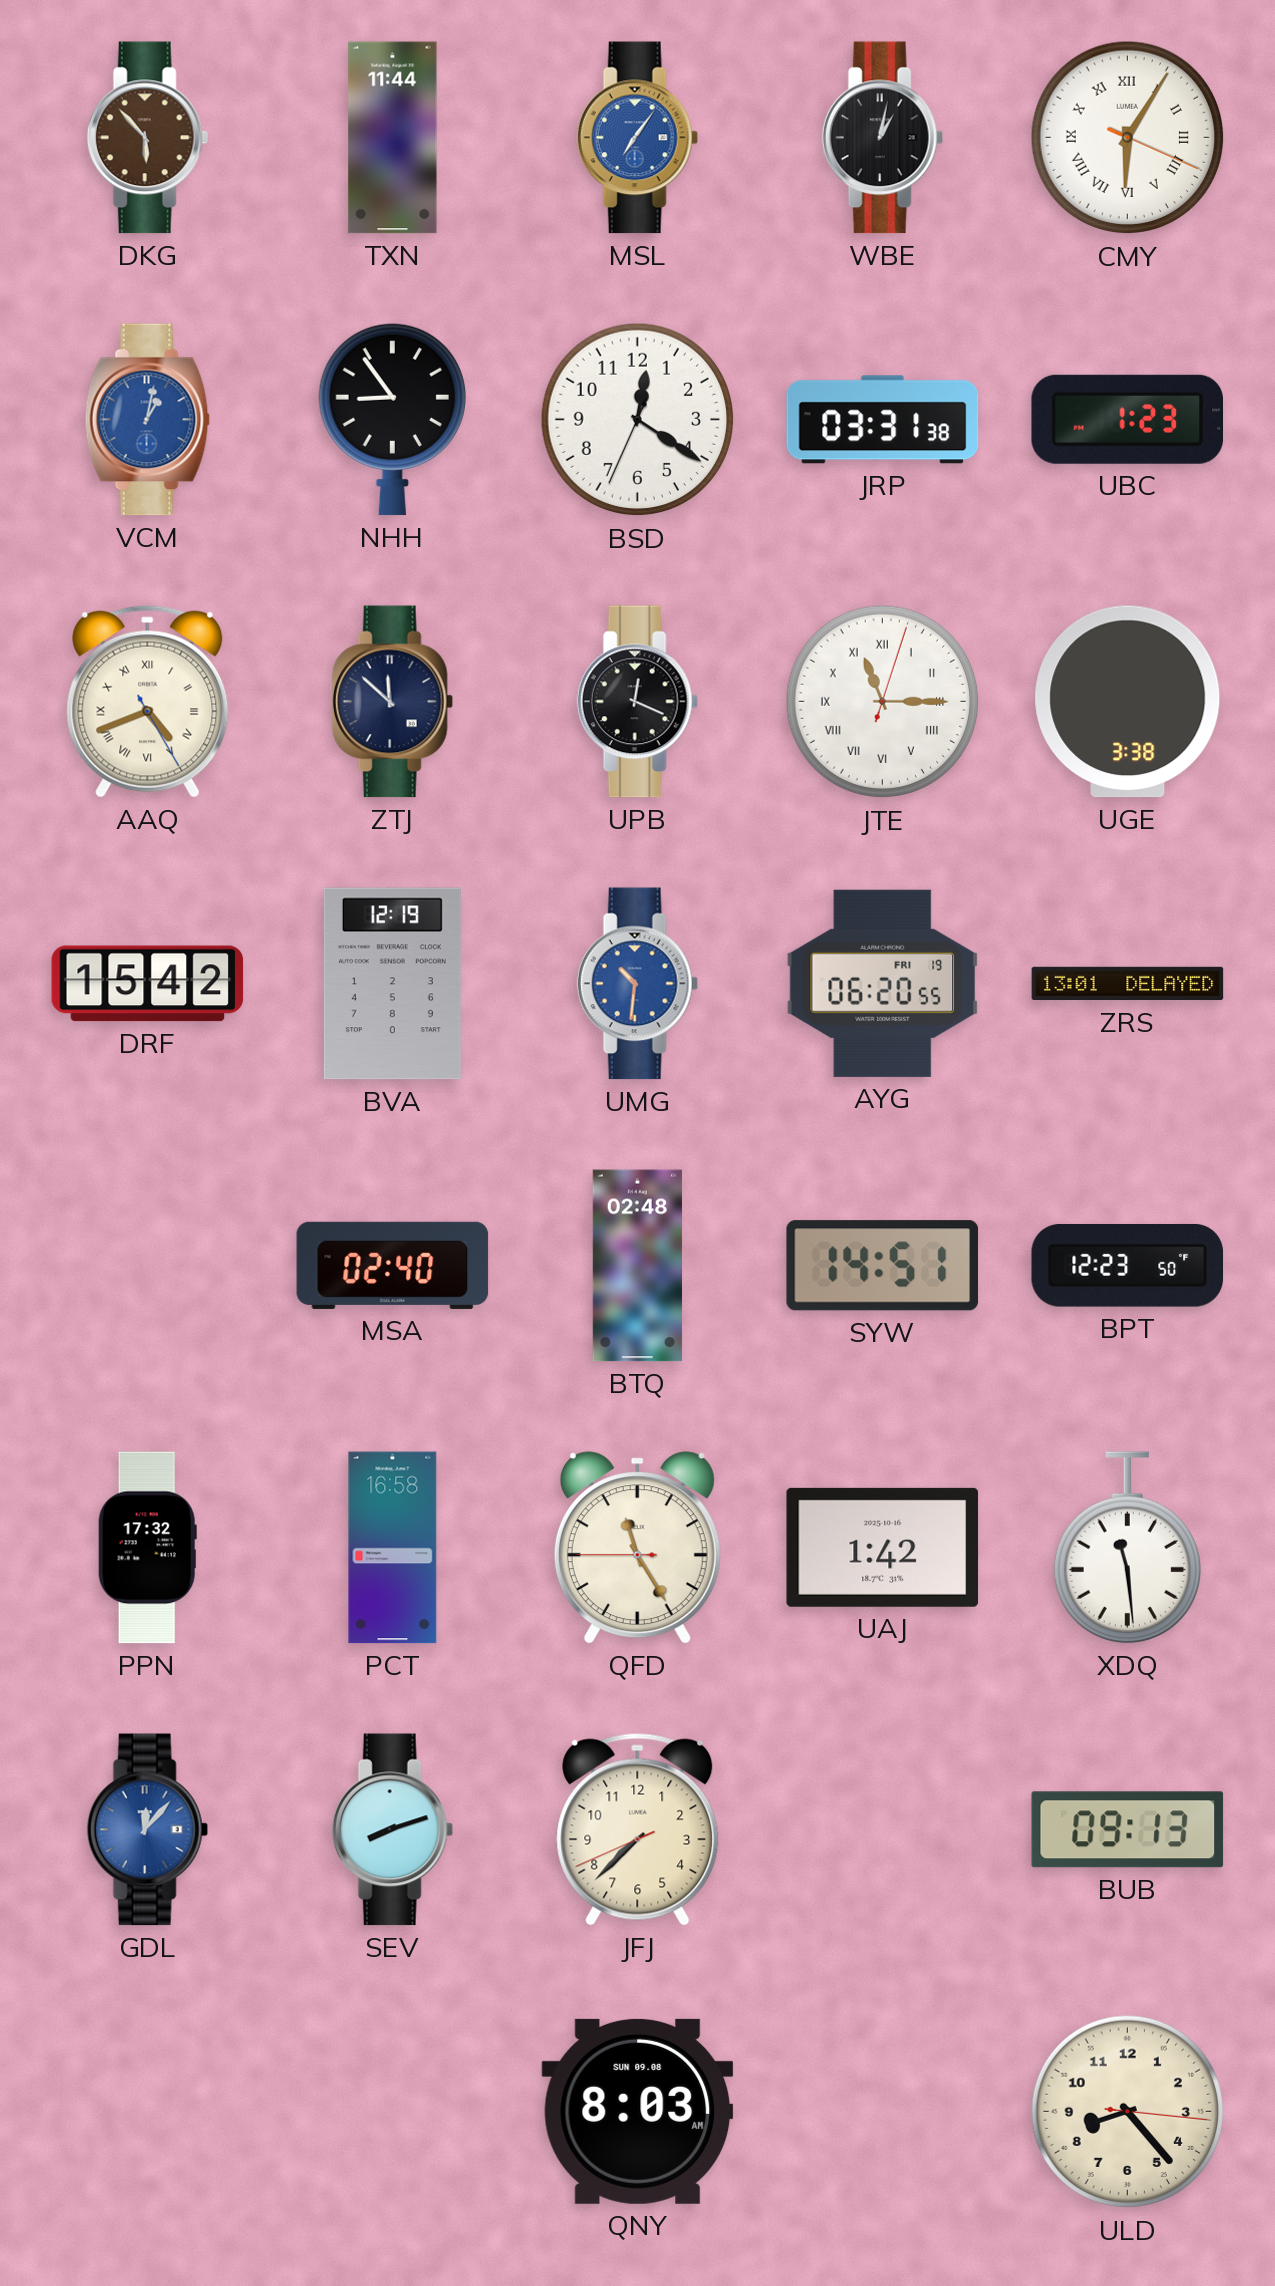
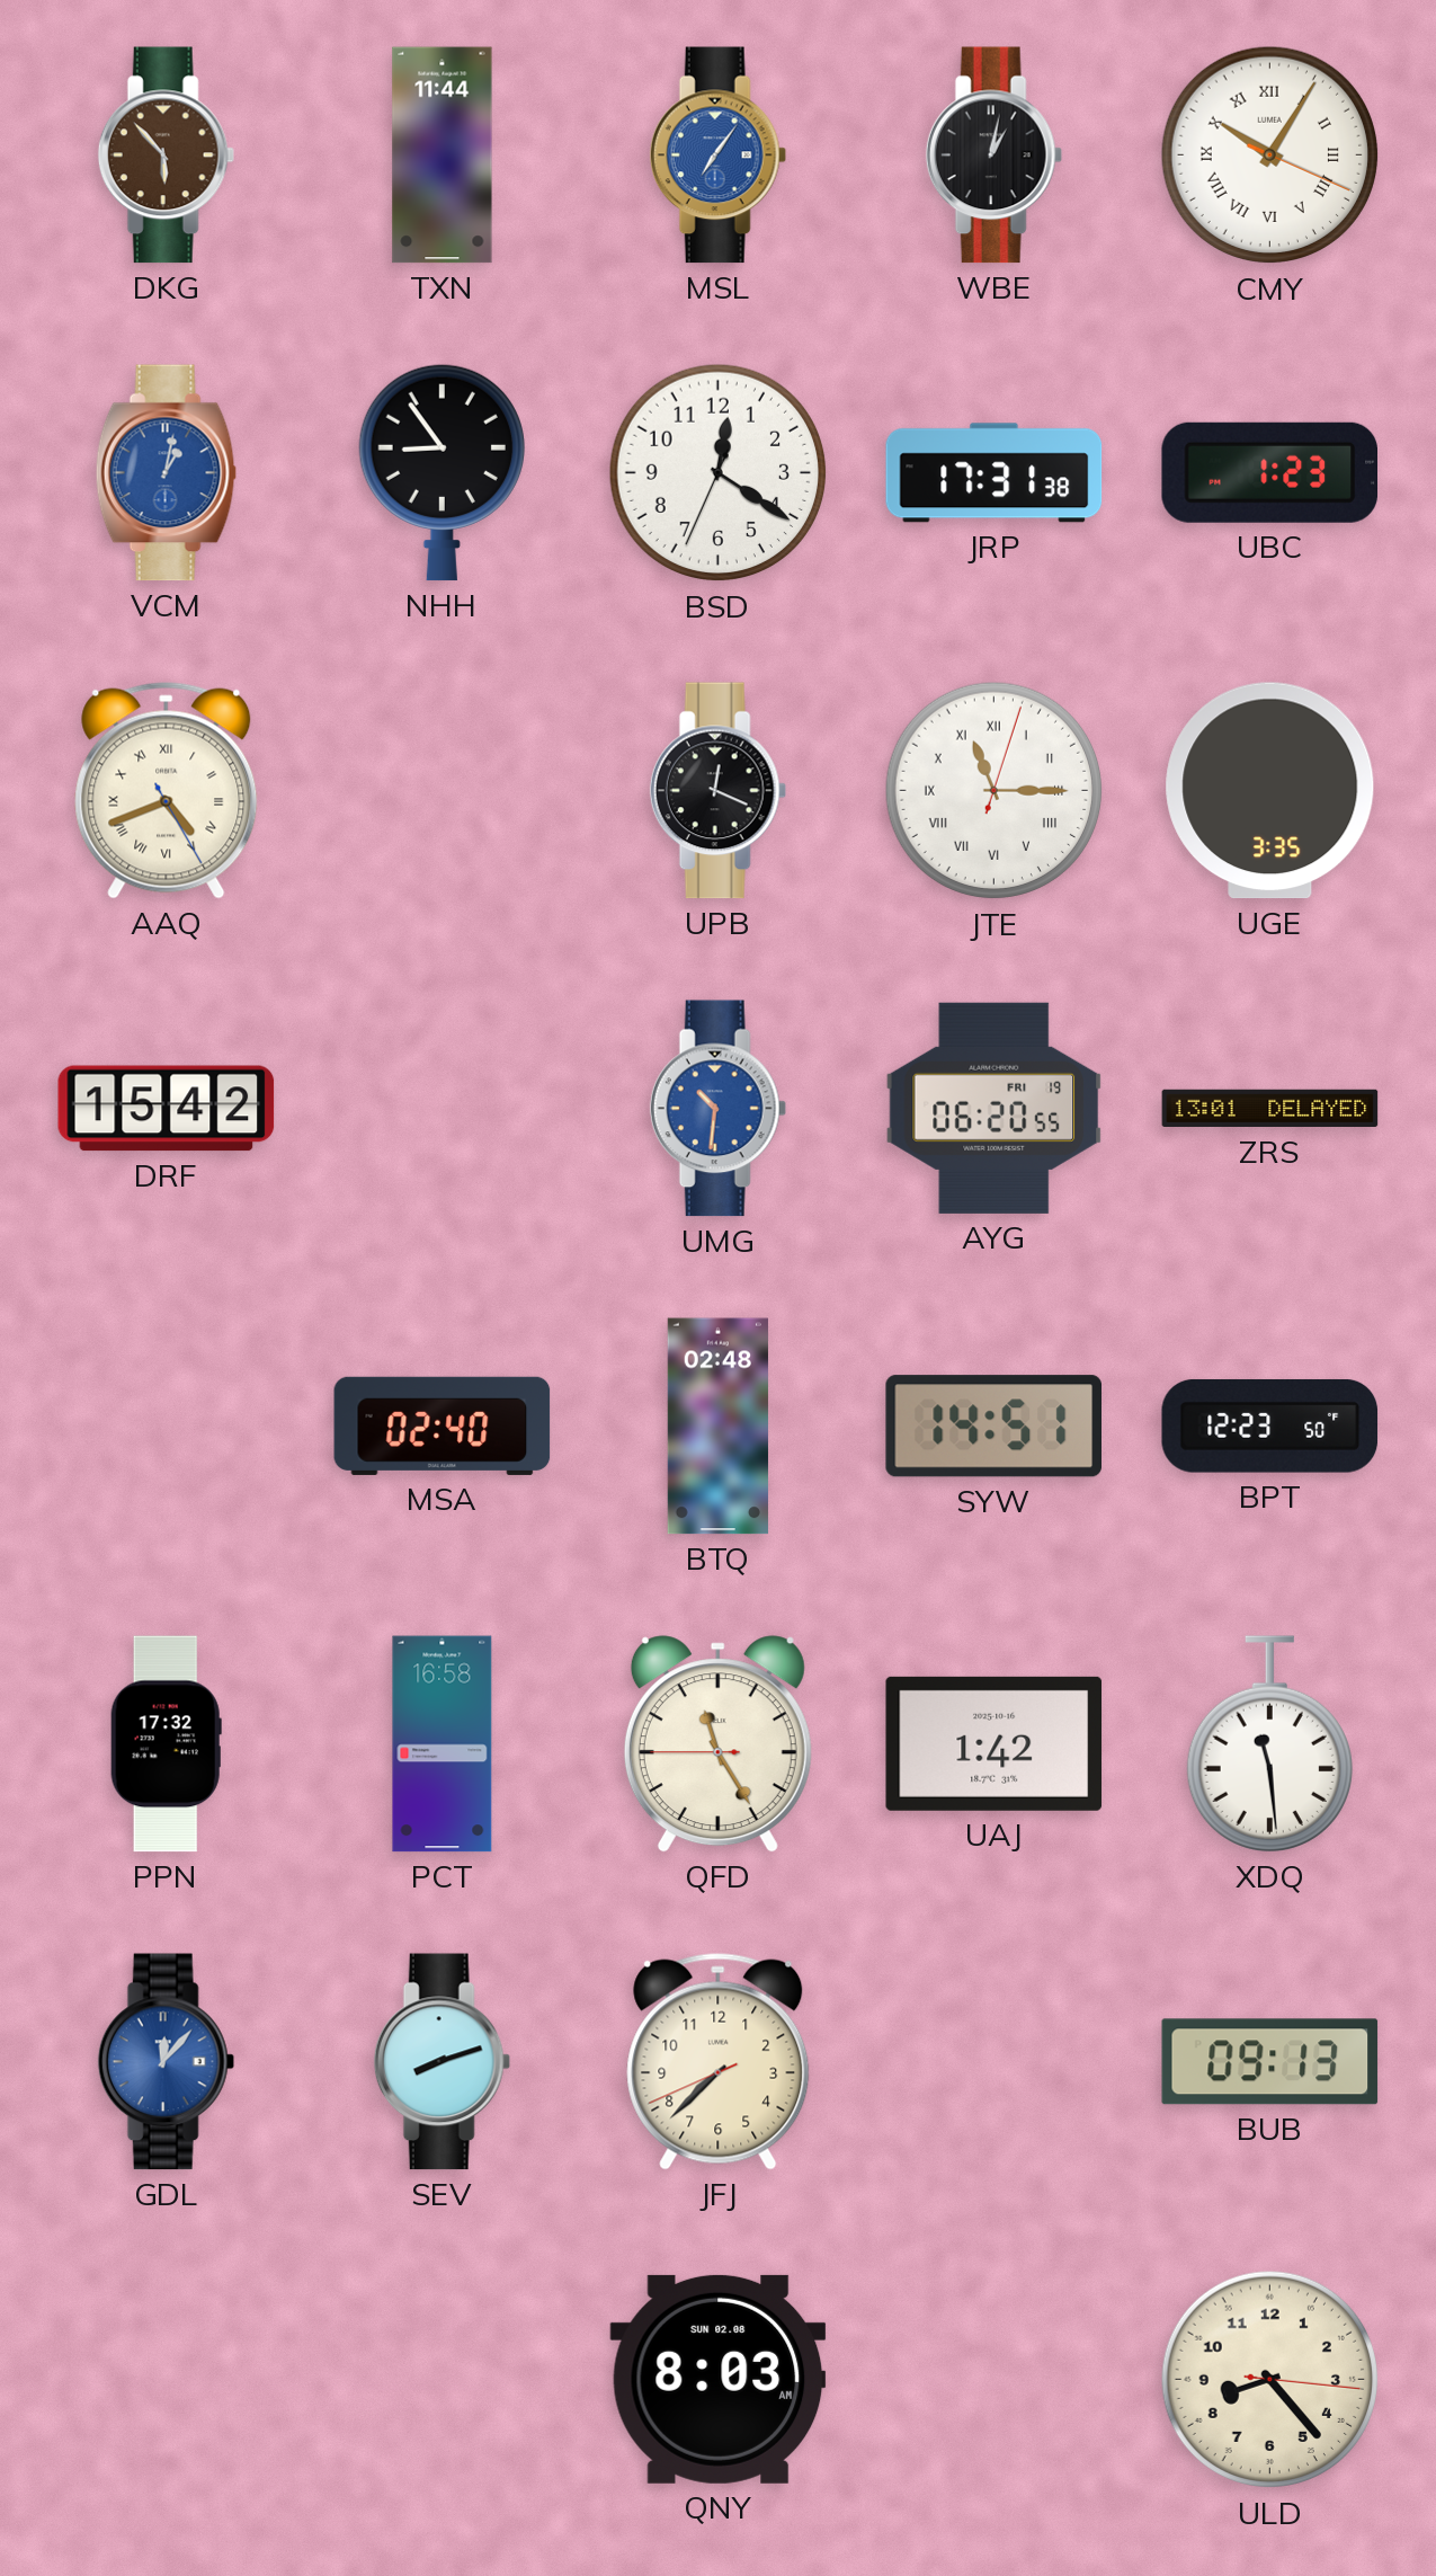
CMY: 6:05 -> 10:05
JRP: 03:31 -> 17:31
ZTJ: 11:52 -> none
UGE: 3:38 -> 3:35
BVA: 12:19 -> none
QNY date: SUN 09.08 -> SUN 02.08
